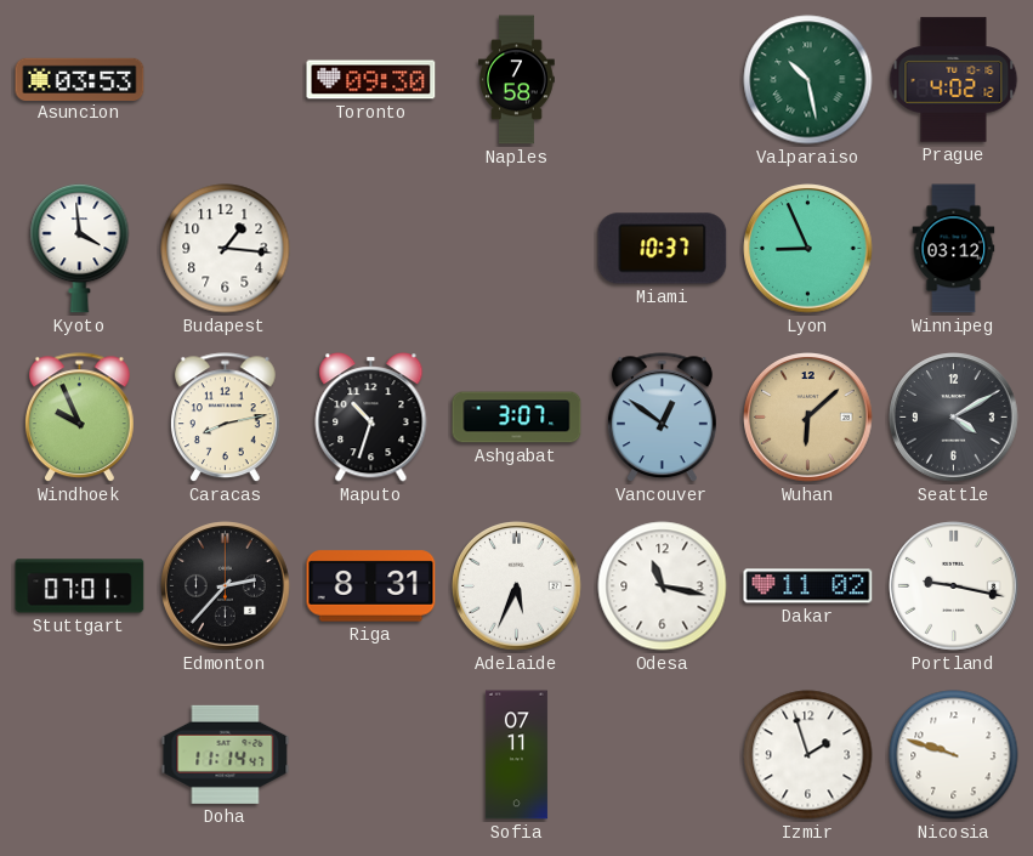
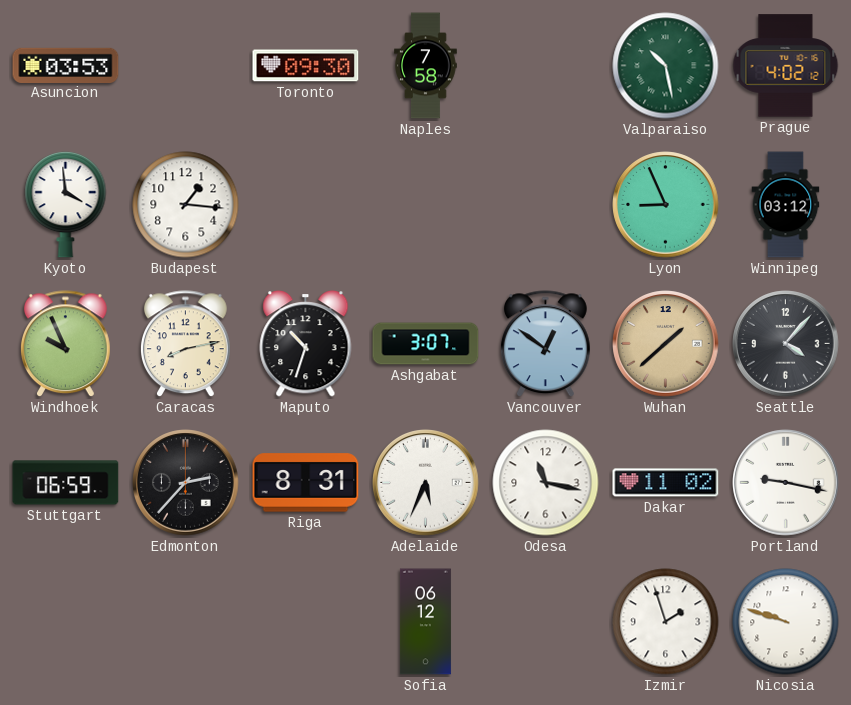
Miami: 10:37 -> none
Wuhan: 6:08 -> 1:38
Seattle: 4:10 -> 4:07
Stuttgart: 07:01 -> 06:59
Doha: 11:14 -> none
Sofia: 07:11 -> 06:12
